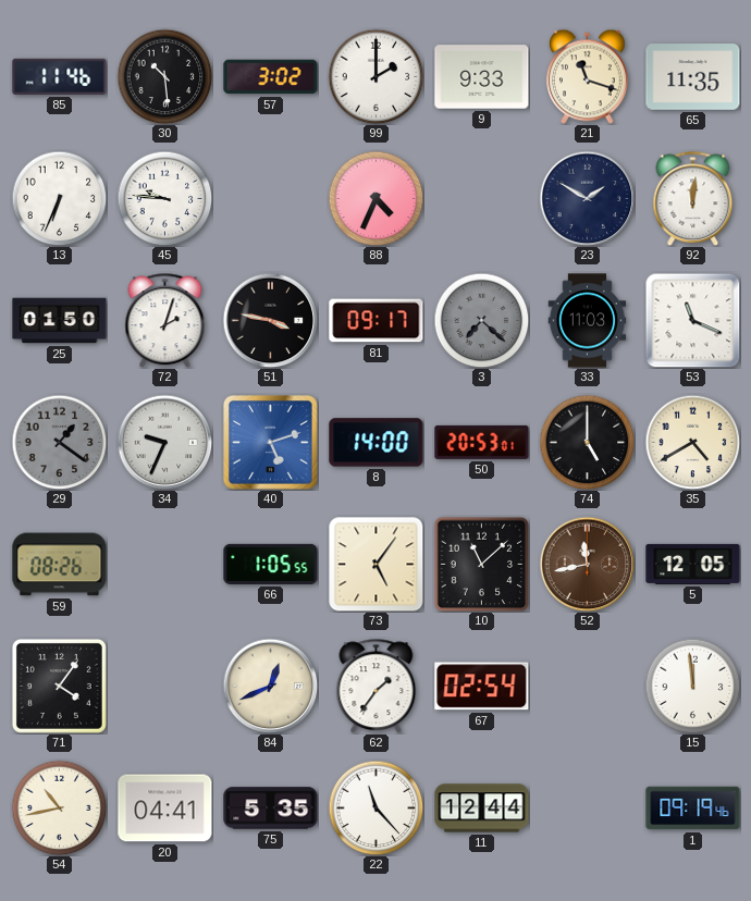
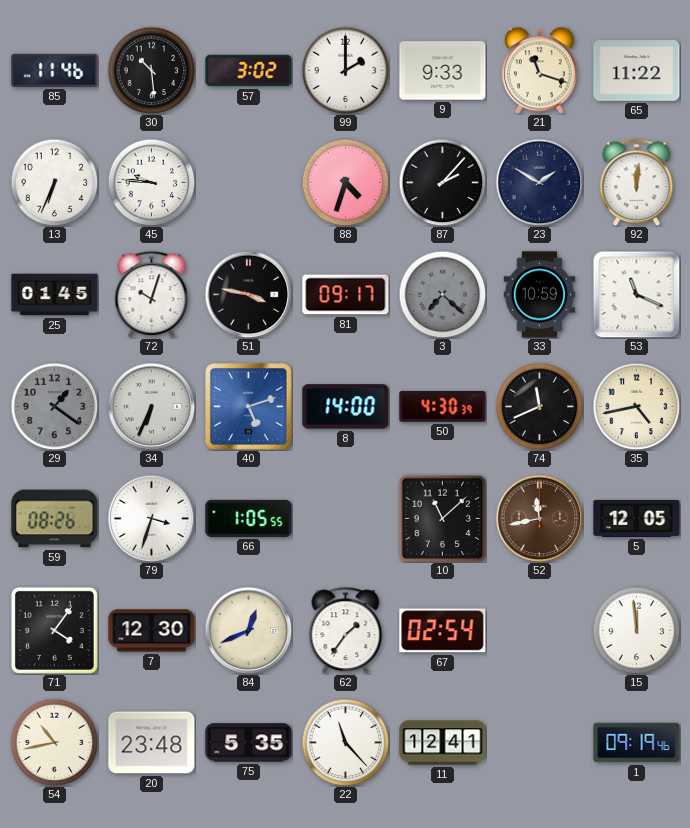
65: 11:35 -> 11:22
88: 4:34 -> 4:33
87: none -> 2:07
25: 01:50 -> 01:45
72: 2:03 -> 10:03
33: 11:03 -> 10:59
34: 9:34 -> 6:34
50: 20:53 -> 4:30
74: 5:00 -> 11:41
35: 4:40 -> 4:43
79: none -> 3:33
73: 5:06 -> none
7: none -> 12:30
20: 04:41 -> 23:48
11: 12:44 -> 12:41
